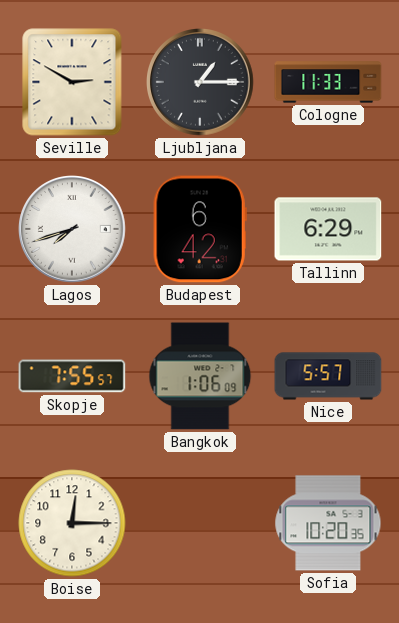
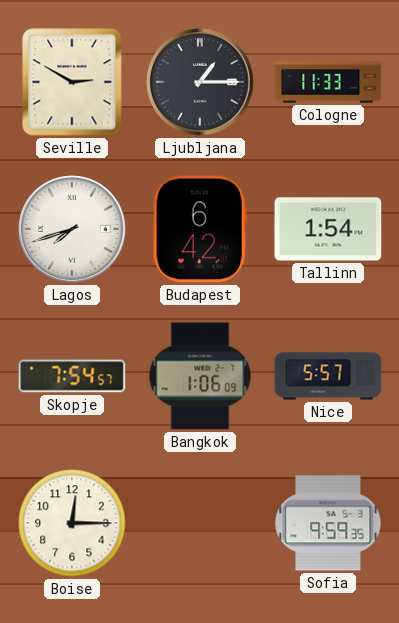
Tallinn: 6:29 -> 1:54
Skopje: 7:55 -> 7:54
Sofia: 10:20 -> 9:59
